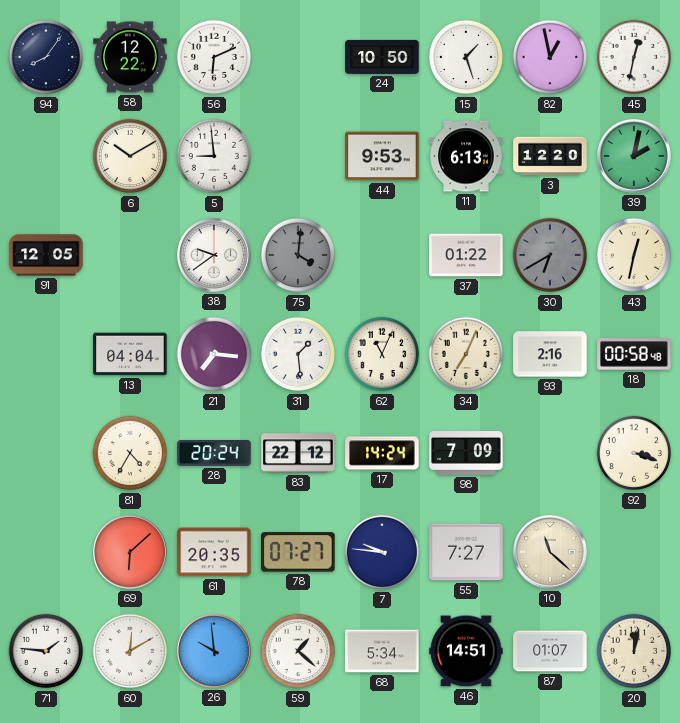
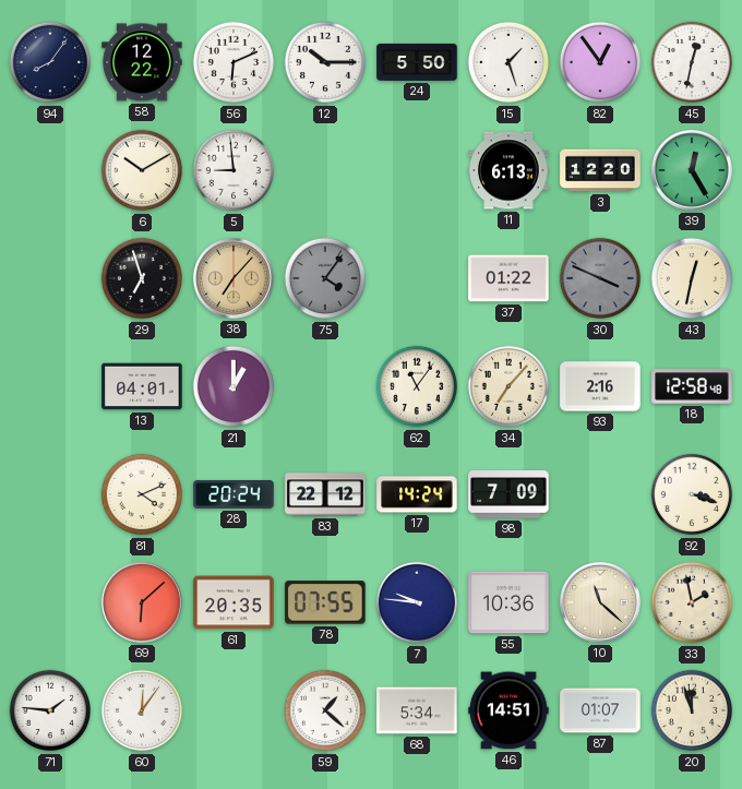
12: none -> 10:15
24: 10:50 -> 5:50
82: 12:58 -> 12:54
44: 9:53 -> none
39: 2:02 -> 12:25
91: 12:05 -> none
29: none -> 6:57
38: 9:39 -> 7:07
38 dial: white -> champagne
75: 4:01 -> 4:06
30: 6:40 -> 3:49
13: 04:04 -> 04:01
21: 7:16 -> 1:00
31: 1:29 -> none
62: 11:04 -> 11:06
34: 7:04 -> 7:07
18: 00:58 -> 12:58
81: 4:35 -> 4:11
78: 07:27 -> 07:55
55: 7:27 -> 10:36
33: none -> 1:58
60: 12:10 -> 12:06
26: 9:59 -> none
20: 12:02 -> 11:57
